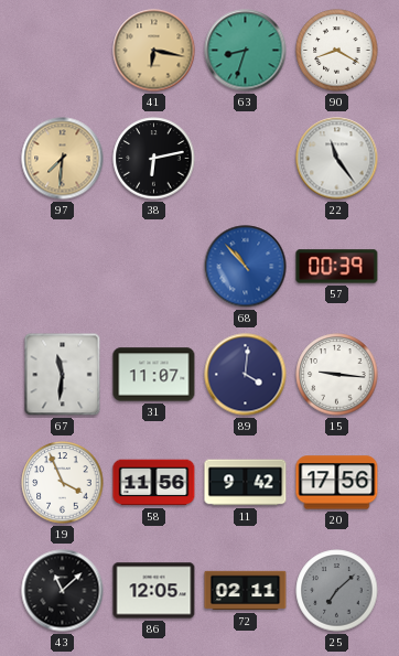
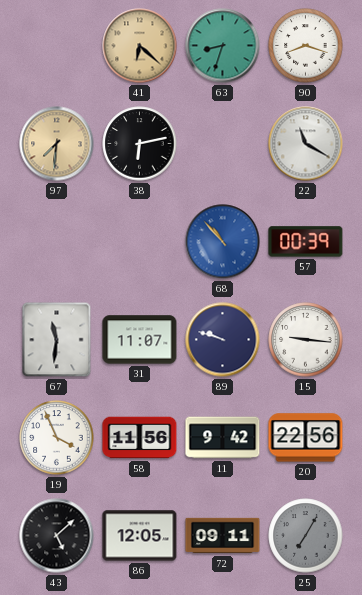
41: 6:17 -> 6:22
90: 8:20 -> 8:18
22: 11:24 -> 11:20
89: 4:01 -> 9:48
20: 17:56 -> 22:56
43: 11:08 -> 5:08
72: 02:11 -> 09:11
25: 7:08 -> 7:05
